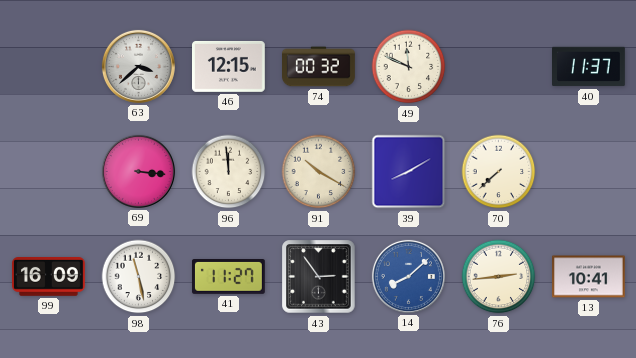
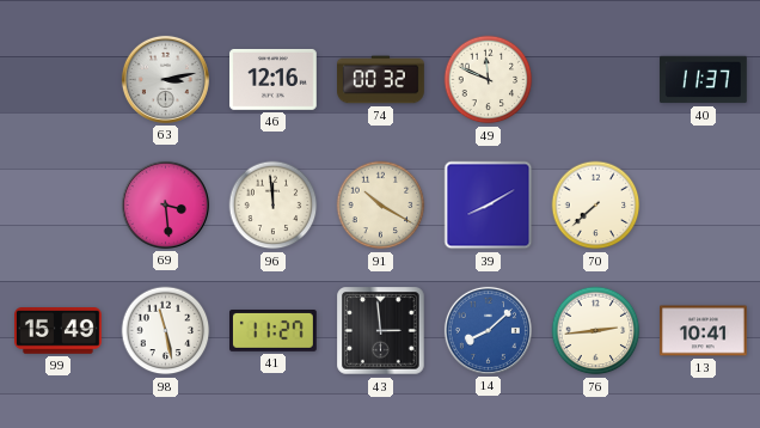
63: 3:38 -> 3:13
46: 12:15 -> 12:16
69: 3:16 -> 3:29
99: 16:09 -> 15:49
43: 2:54 -> 2:59
